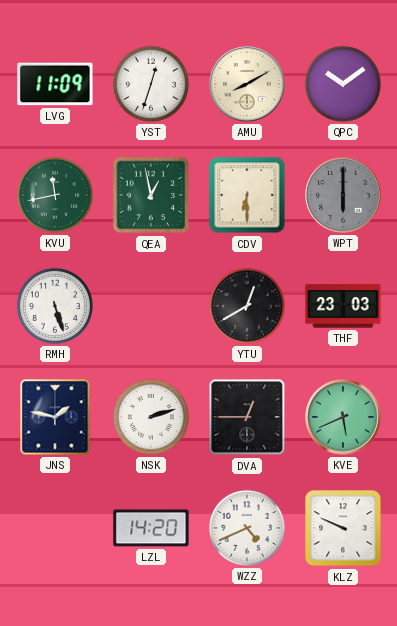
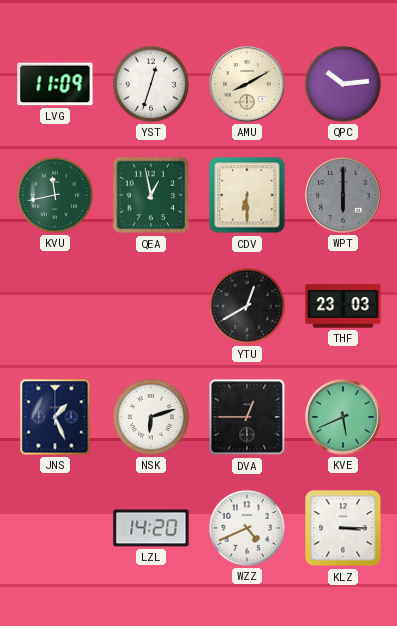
QPC: 10:09 -> 10:14
RMH: 5:27 -> none
JNS: 1:47 -> 1:26
NSK: 2:12 -> 6:12
KLZ: 9:49 -> 3:15
